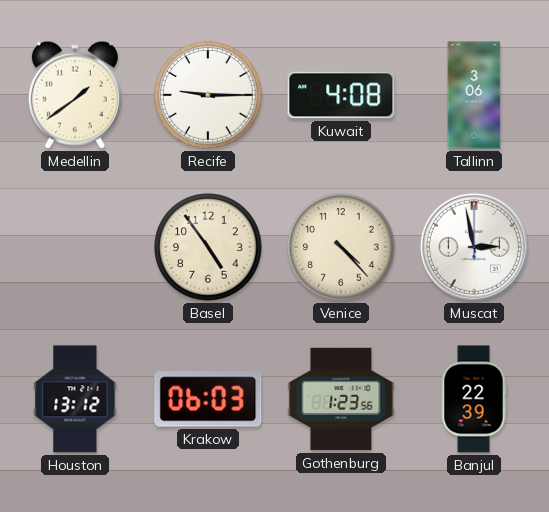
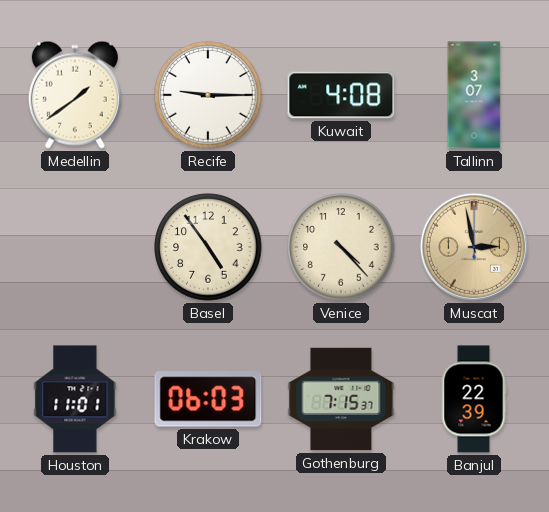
Tallinn: 3:06 -> 3:07
Muscat dial: white -> champagne
Houston: 13:12 -> 11:01
Gothenburg: 1:23 -> 7:15
